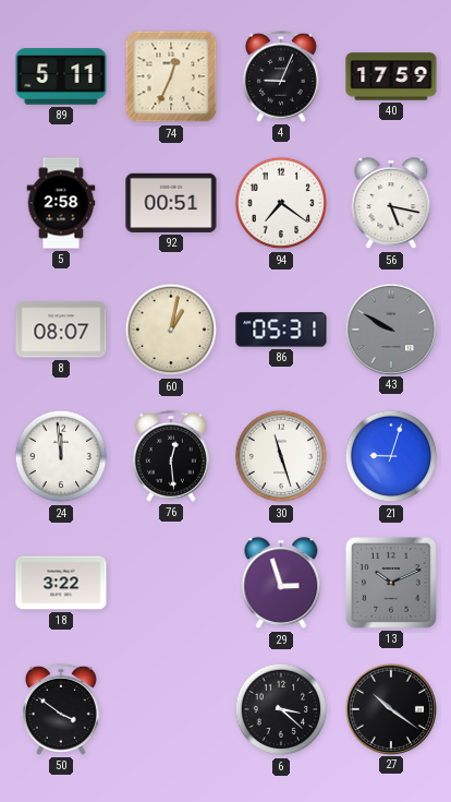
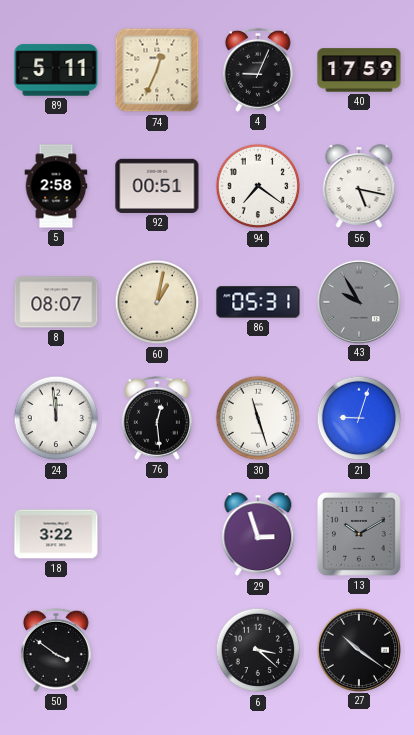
43: 9:50 -> 9:55
13: 10:11 -> 10:10
